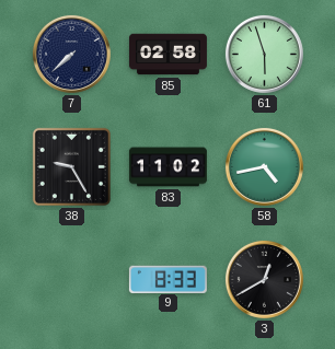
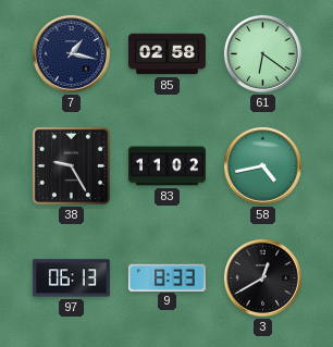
7: 7:38 -> 1:17
61: 5:57 -> 6:21
97: none -> 06:13
